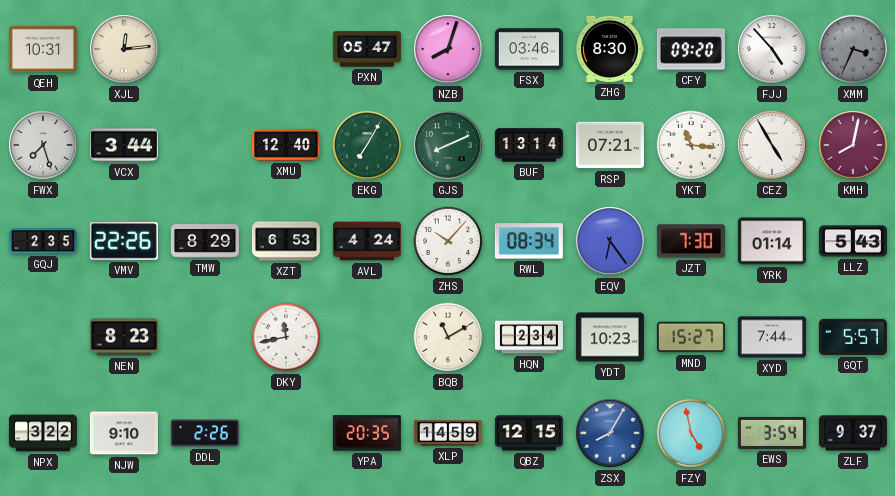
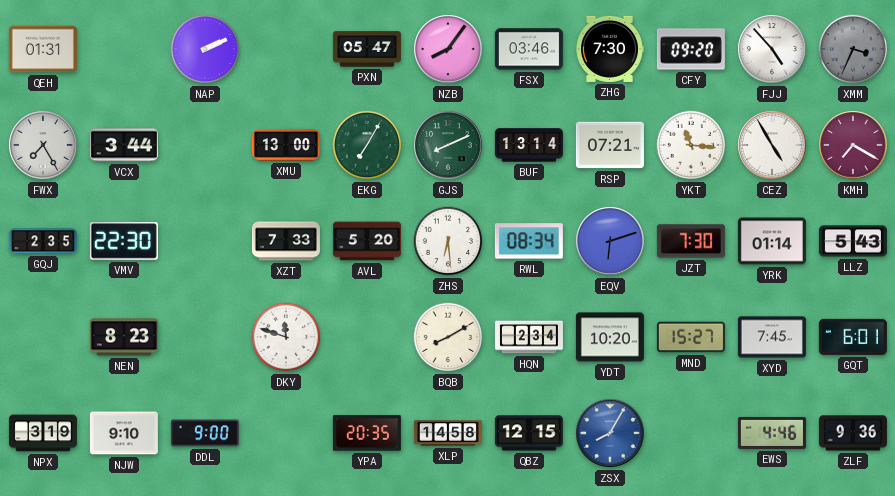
QEH: 10:31 -> 01:31
XJL: 12:14 -> none
NAP: none -> 2:11
NZB: 8:03 -> 8:06
ZHG: 8:30 -> 7:30
FWX: 7:27 -> 7:25
XMU: 12:40 -> 13:00
KMH: 8:02 -> 7:20
VMV: 22:26 -> 22:30
TMW: 8:29 -> none
XZT: 6:53 -> 7:33
AVL: 4:24 -> 5:20
ZHS: 10:07 -> 6:29
EQV: 6:24 -> 6:12
DKY: 11:43 -> 11:48
BQB: 11:10 -> 8:10
YDT: 10:23 -> 10:20
XYD: 7:44 -> 7:45
GQT: 5:57 -> 6:01
NPX: 3:22 -> 3:19
DDL: 2:26 -> 9:00
XLP: 14:59 -> 14:58
FZY: 4:58 -> none
EWS: 3:54 -> 4:46
ZLF: 9:37 -> 9:36
